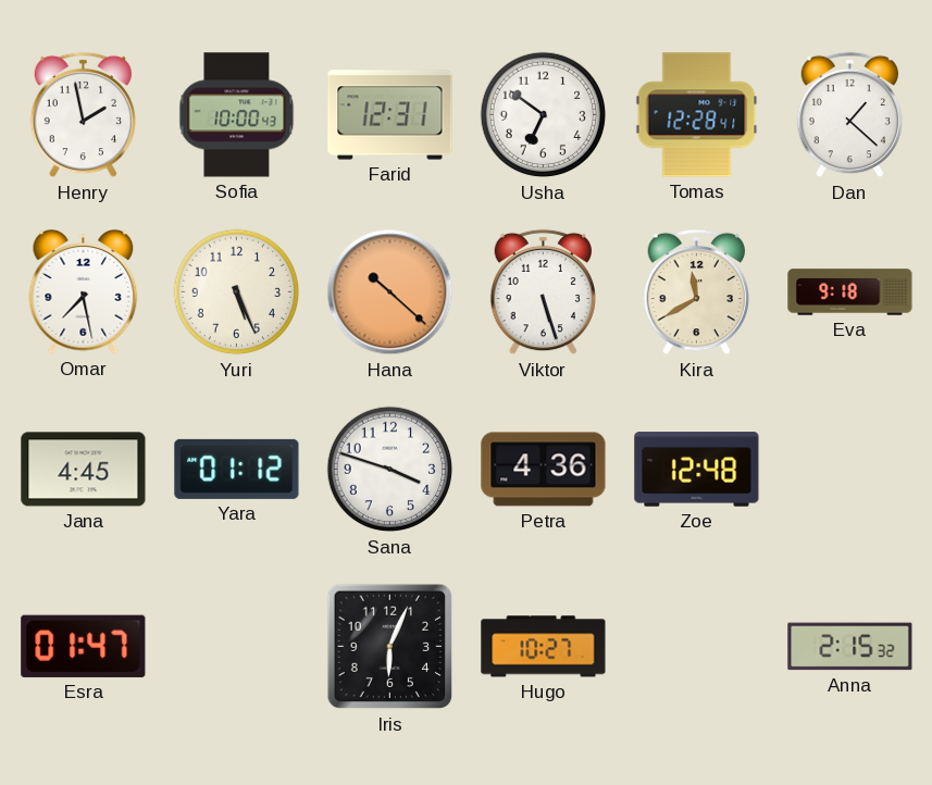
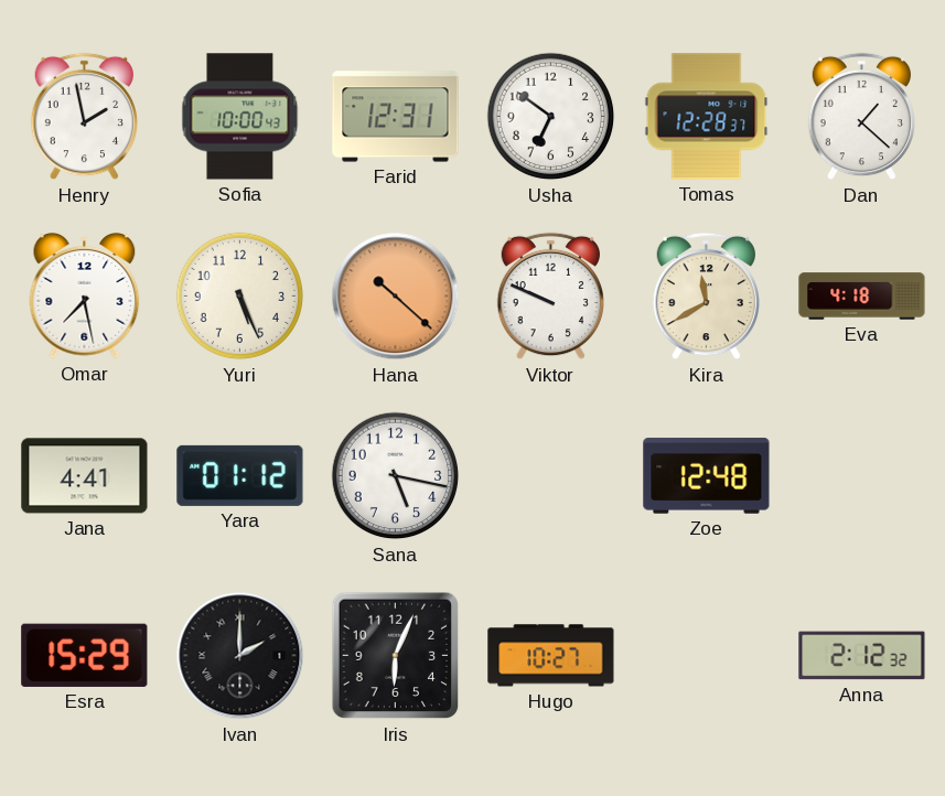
Tomas: 12:28:41 -> 12:28:37
Viktor: 5:27 -> 9:49
Eva: 9:18 -> 4:18
Jana: 4:45 -> 4:41
Sana: 3:48 -> 5:17
Petra: 4:36 -> none
Esra: 01:47 -> 15:29
Ivan: none -> 2:00
Anna: 2:15 -> 2:12
